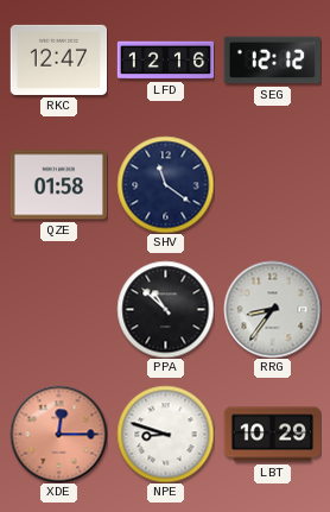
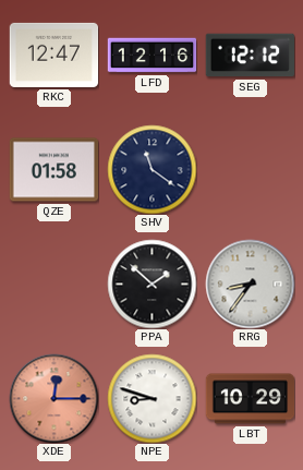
PPA: 10:52 -> 1:52
